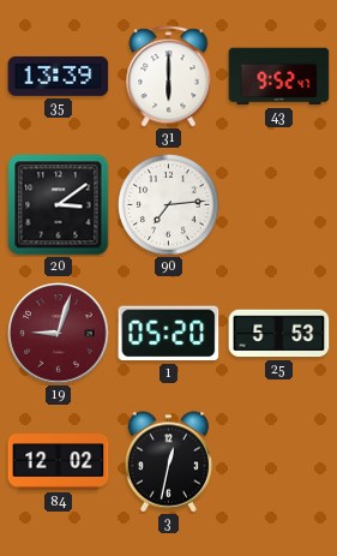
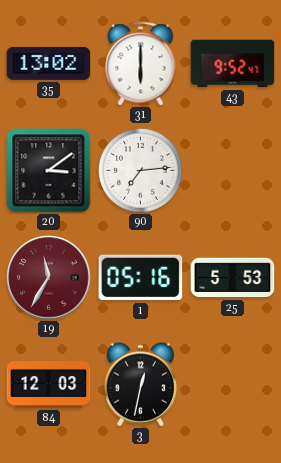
35: 13:39 -> 13:02
19: 9:03 -> 11:35
1: 05:20 -> 05:16
84: 12:02 -> 12:03
